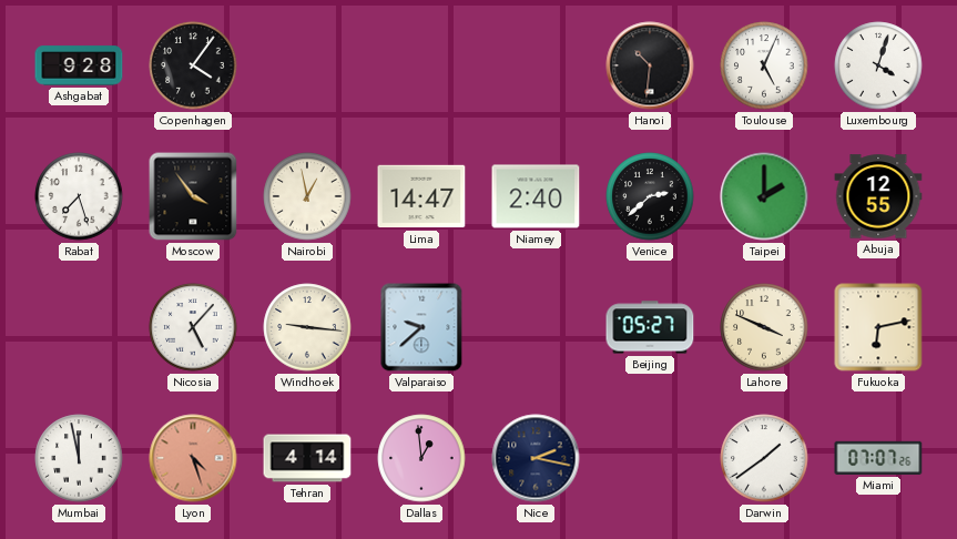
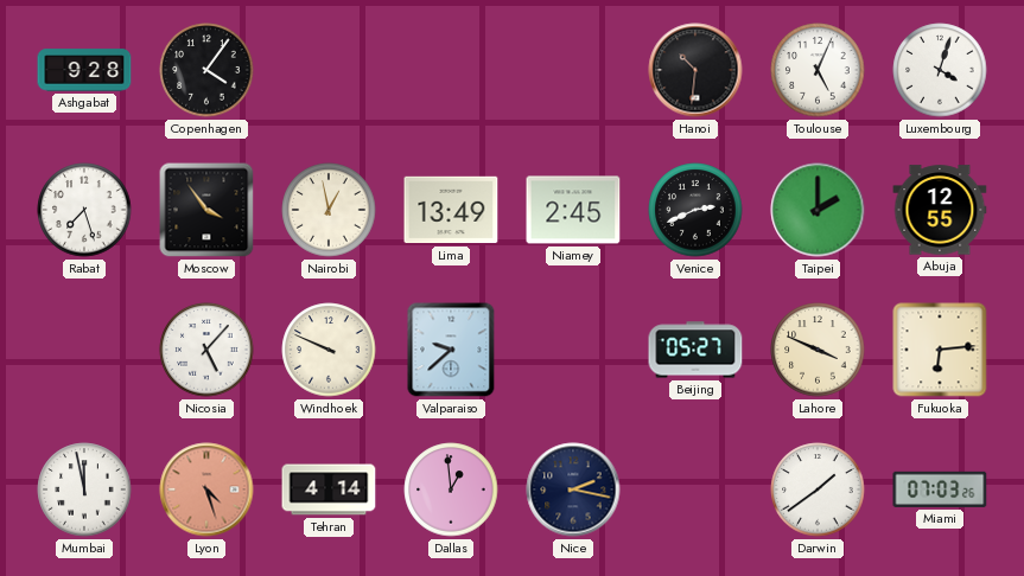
Lima: 14:47 -> 13:49
Niamey: 2:40 -> 2:45
Venice: 2:38 -> 2:41
Windhoek: 9:16 -> 9:49
Fukuoka: 6:13 -> 6:14
Miami: 07:07 -> 07:03
